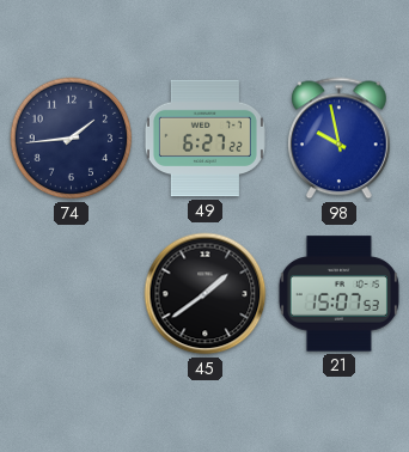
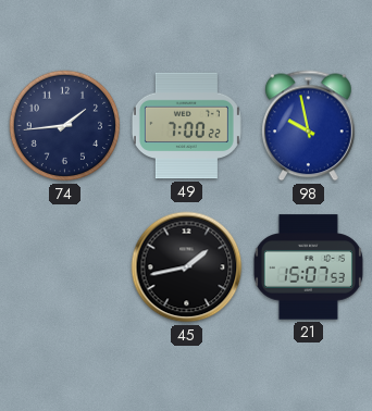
49: 6:27 -> 7:00
45: 1:39 -> 1:43
